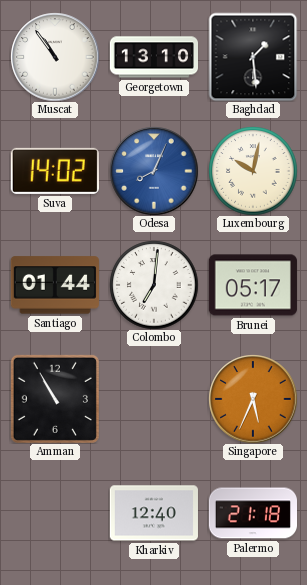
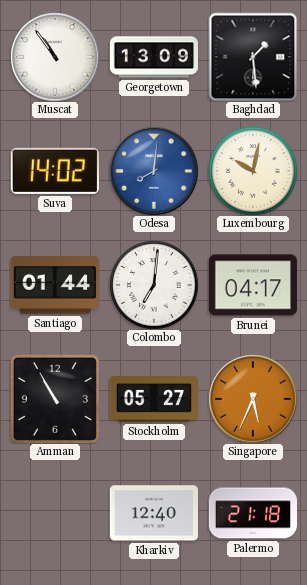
Georgetown: 13:10 -> 13:09
Odesa: 8:04 -> 8:01
Brunei: 05:17 -> 04:17
Stockholm: none -> 05:27
